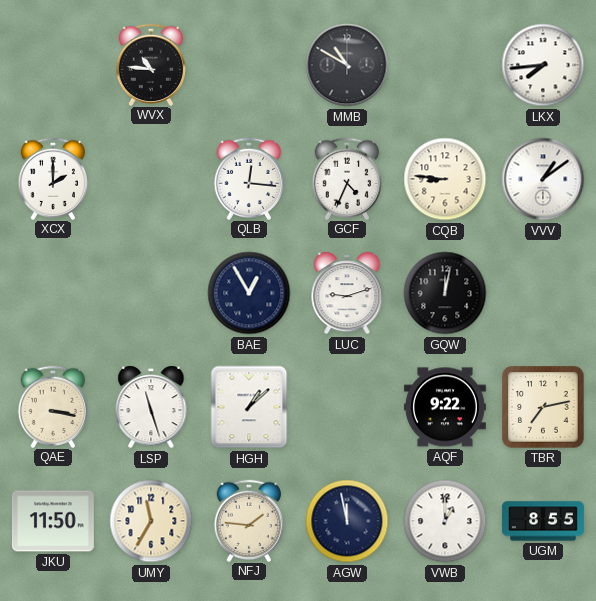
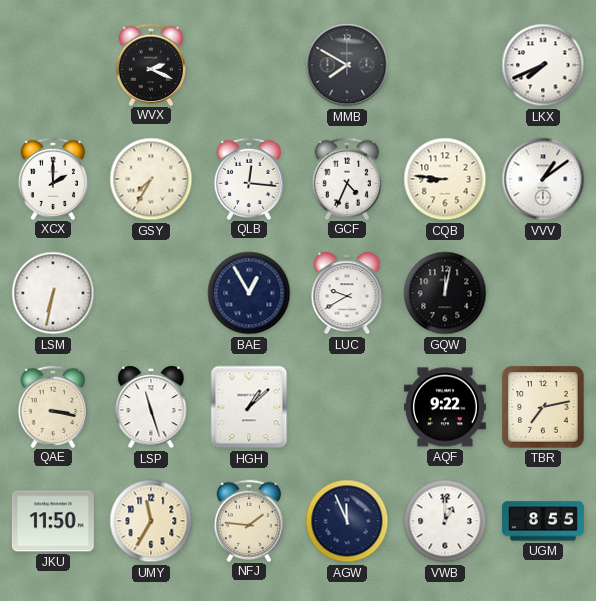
WVX: 10:46 -> 2:19
MMB: 10:50 -> 7:50
LKX: 7:44 -> 7:41
GSY: none -> 7:35
LSM: none -> 6:32
LUC: 9:12 -> 9:40
AGW: 11:58 -> 11:56
